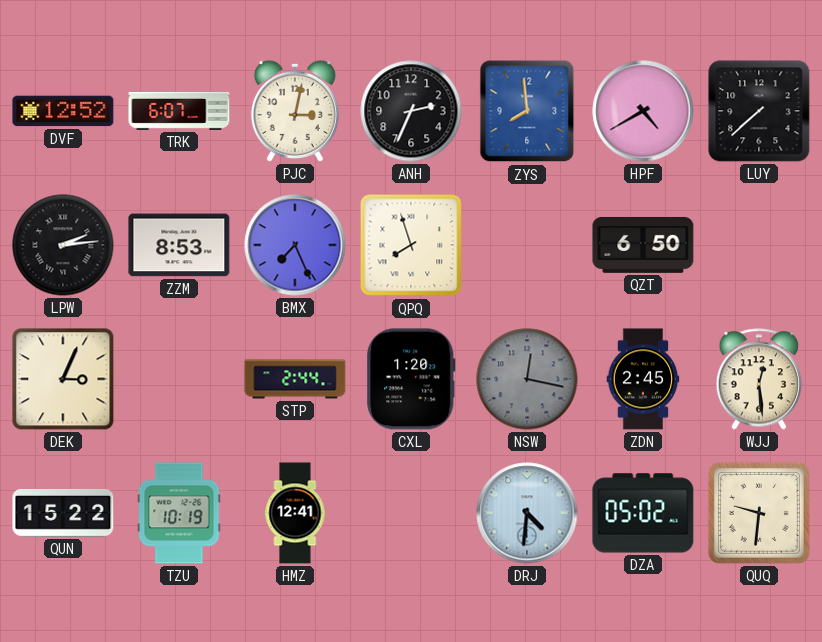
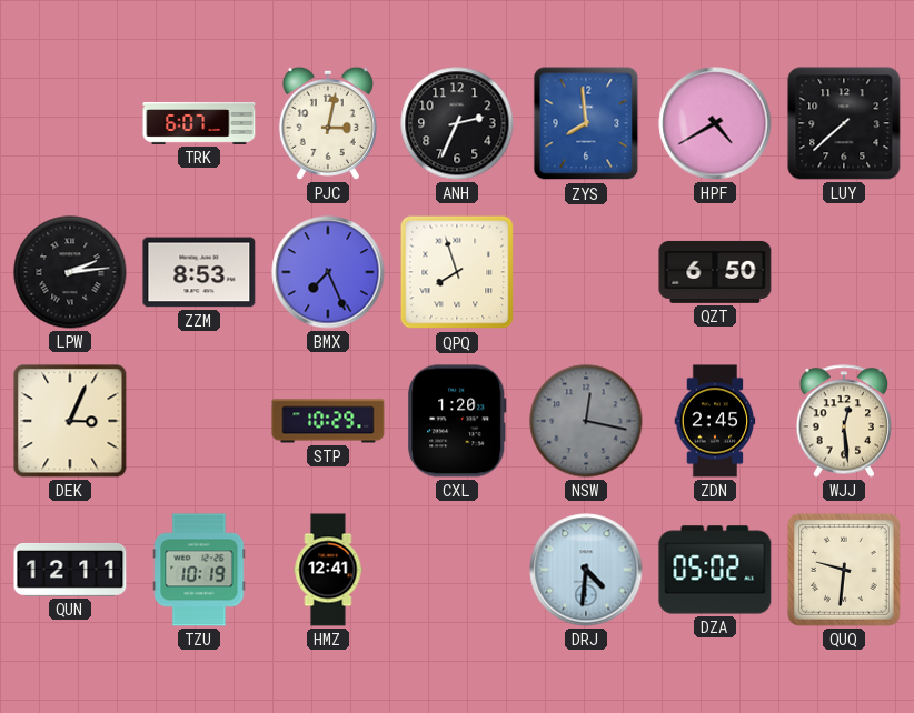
DVF: 12:52 -> none
STP: 2:44 -> 10:29
QUN: 15:22 -> 12:11
